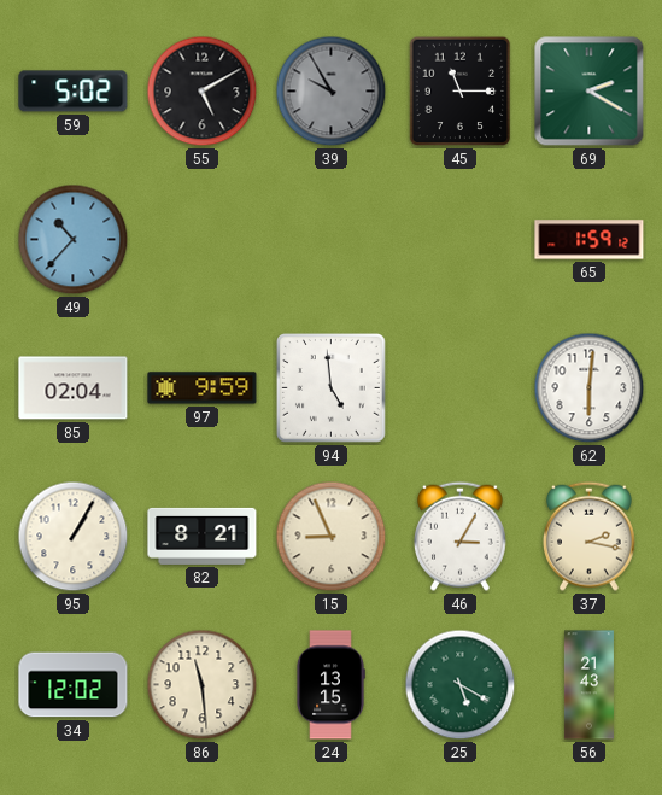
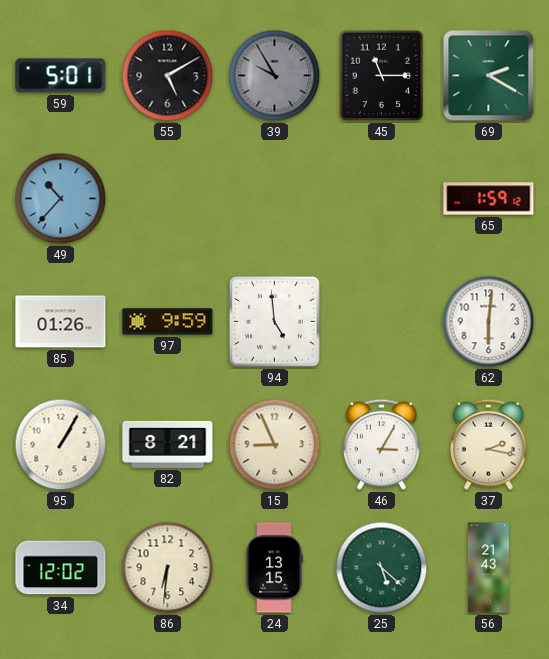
59: 5:02 -> 5:01
85: 02:04 -> 01:26
86: 11:29 -> 6:31
25: 5:20 -> 5:22
